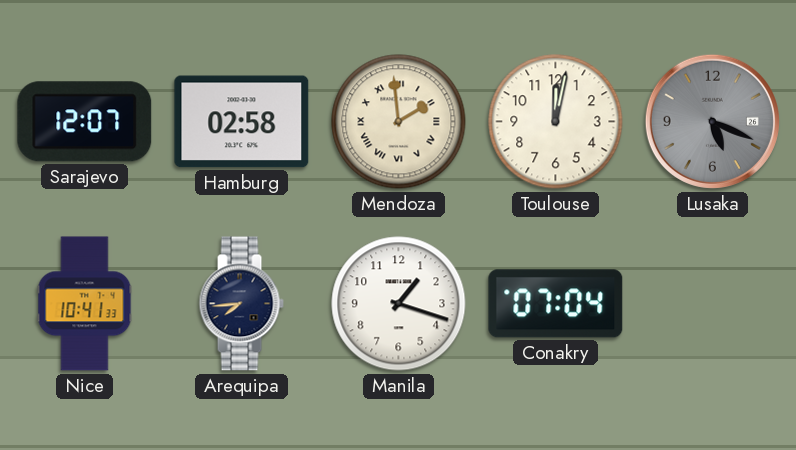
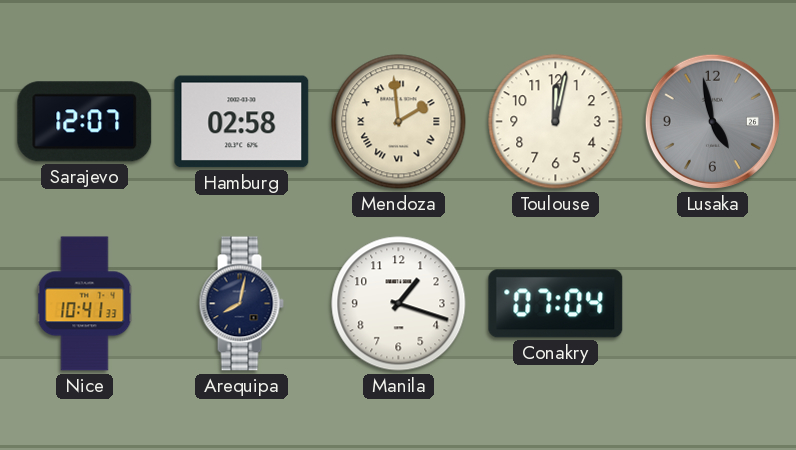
Lusaka: 5:19 -> 4:58
Arequipa: 7:44 -> 8:02
